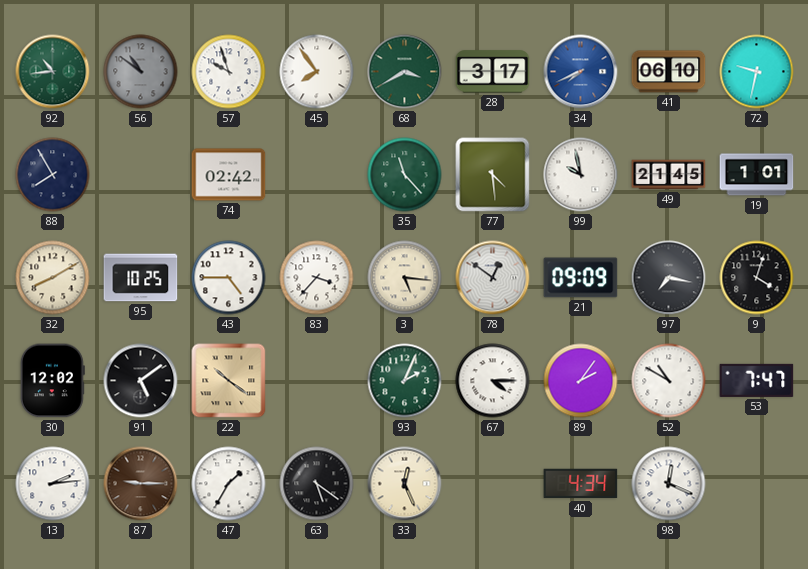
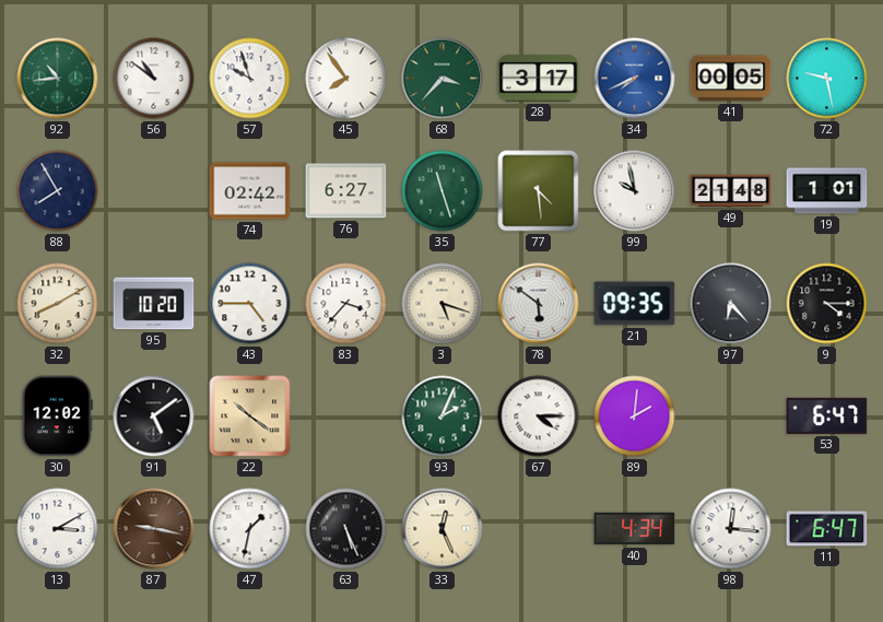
56 dial: grey -> white
68: 3:40 -> 3:37
41: 06:10 -> 00:05
72: 9:32 -> 9:28
76: none -> 6:27
35: 11:23 -> 11:27
49: 21:45 -> 21:48
95: 10:25 -> 10:20
3: 5:16 -> 5:18
78: 12:51 -> 5:51
21: 09:09 -> 09:35
97: 7:17 -> 6:23
9: 4:03 -> 4:15
89: 2:06 -> 2:01
52: 10:50 -> none
53: 7:47 -> 6:47
13: 2:14 -> 3:10
87: 9:15 -> 9:17
47: 1:35 -> 1:32
63: 5:21 -> 5:26
98: 12:19 -> 12:16
11: none -> 6:47
